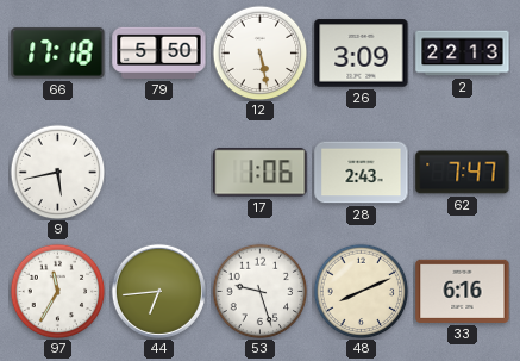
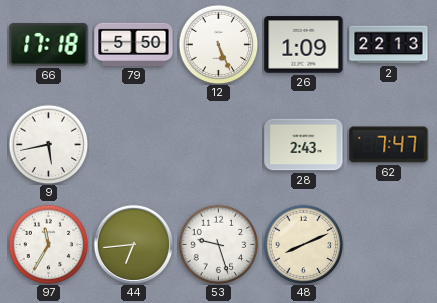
12: 5:28 -> 5:26
26: 3:09 -> 1:09
17: 1:06 -> none
33: 6:16 -> none
